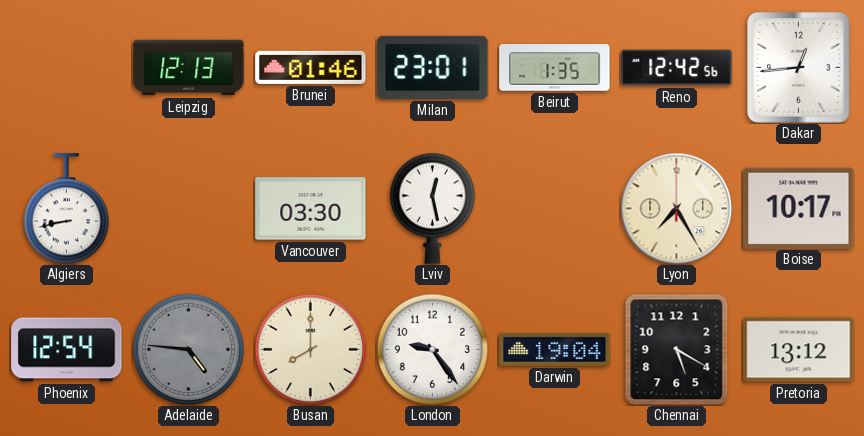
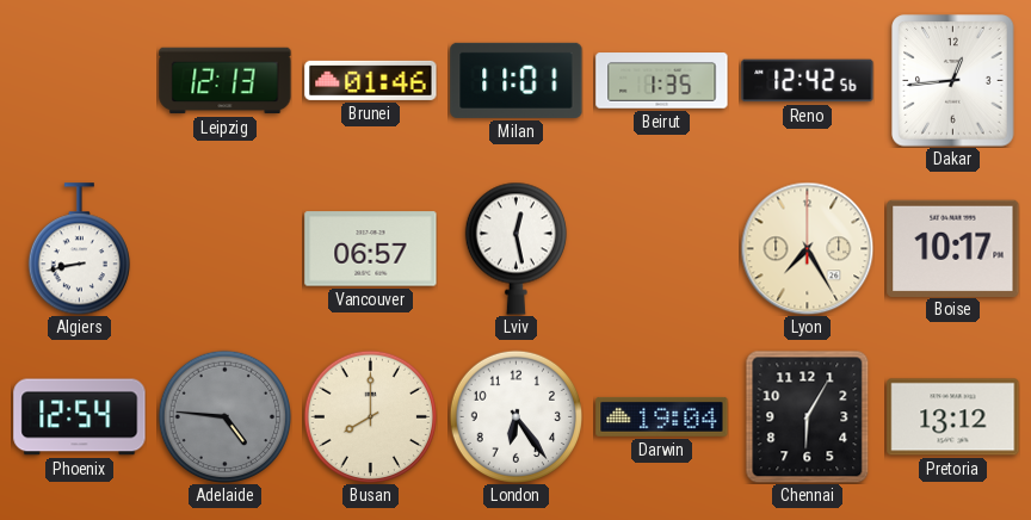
Milan: 23:01 -> 11:01
Vancouver: 03:30 -> 06:57
London: 9:24 -> 6:24
Chennai: 5:20 -> 6:05
